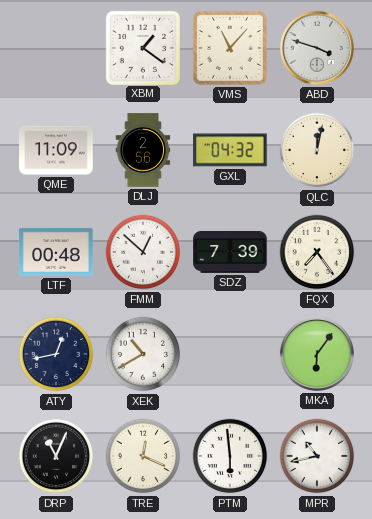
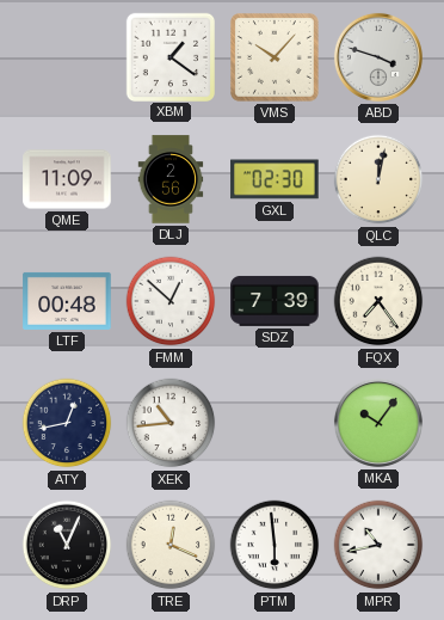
VMS: 11:07 -> 10:07
GXL: 04:32 -> 02:30
XEK: 10:40 -> 10:44
MKA: 6:06 -> 10:06
